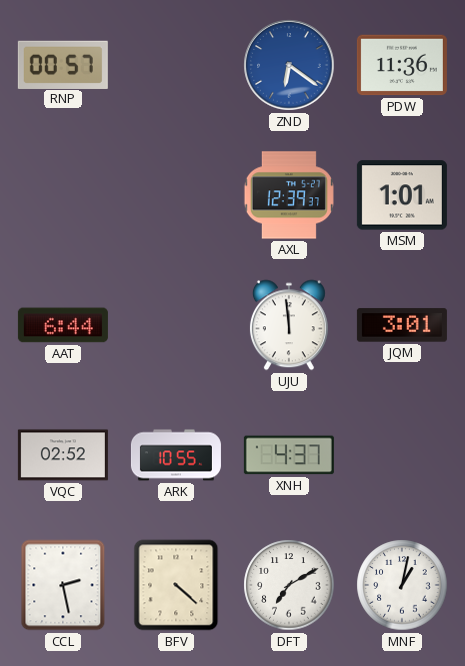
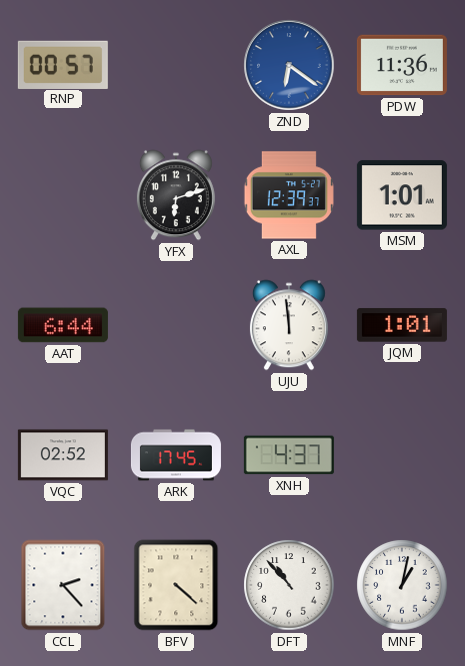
YFX: none -> 6:12
JQM: 3:01 -> 1:01
ARK: 10:55 -> 17:45
CCL: 2:28 -> 2:23
DFT: 7:10 -> 10:53
